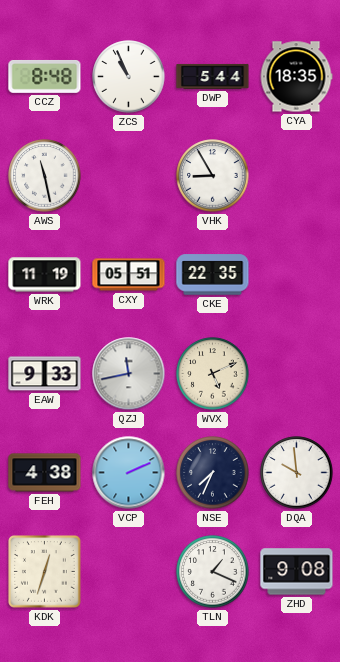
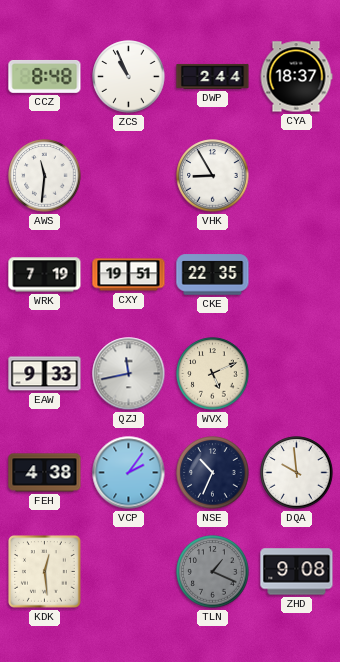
DWP: 5:44 -> 2:44
CYA: 18:35 -> 18:37
AWS: 11:28 -> 11:31
WRK: 11:19 -> 7:19
CXY: 05:51 -> 19:51
VCP: 2:11 -> 2:06
NSE: 7:34 -> 10:34
KDK: 12:33 -> 12:29
TLN dial: white -> grey
